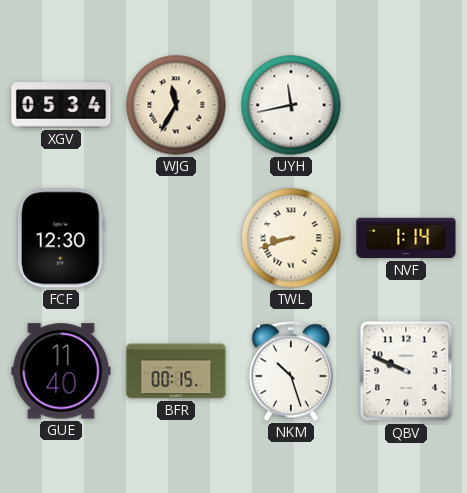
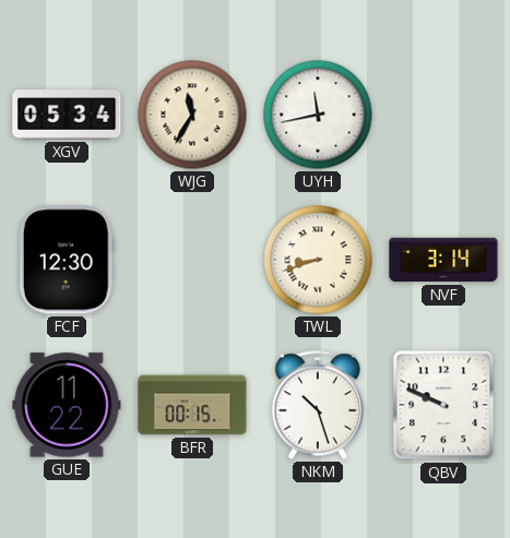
NVF: 1:14 -> 3:14
GUE: 11:40 -> 11:22
